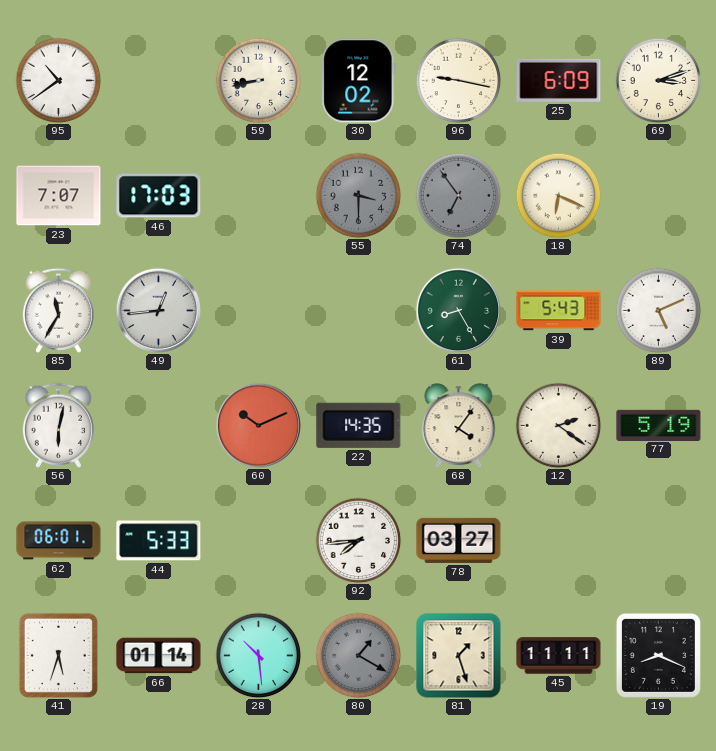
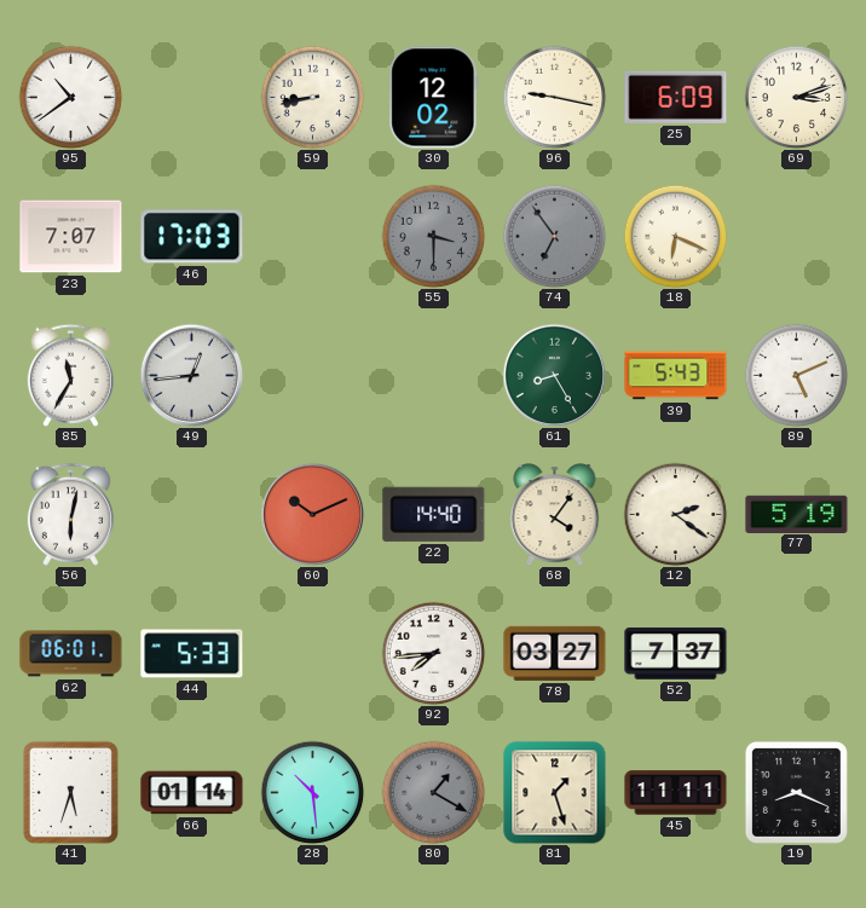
22: 14:35 -> 14:40
52: none -> 7:37
